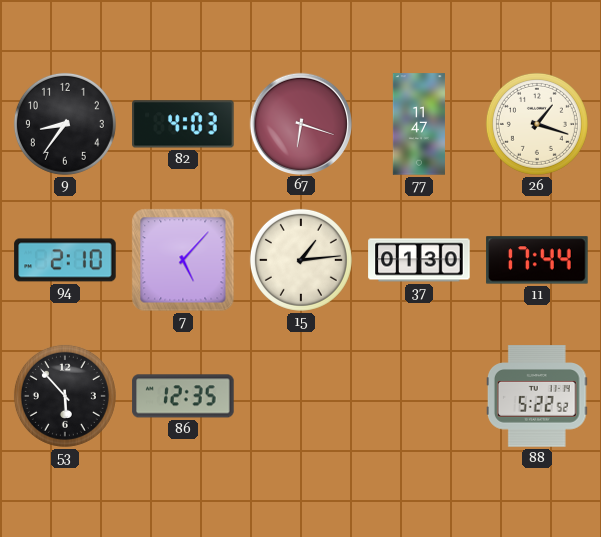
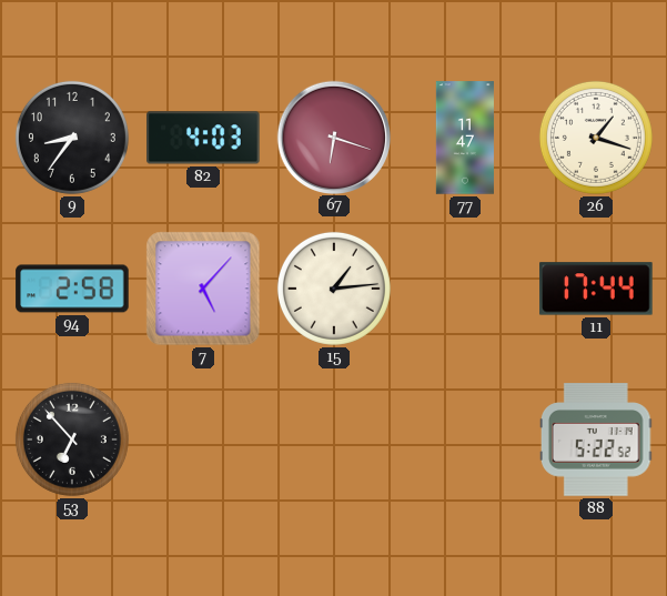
94: 2:10 -> 2:58
37: 01:30 -> none
53: 5:53 -> 6:53
86: 12:35 -> none
